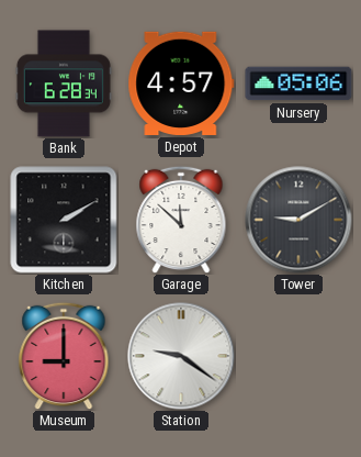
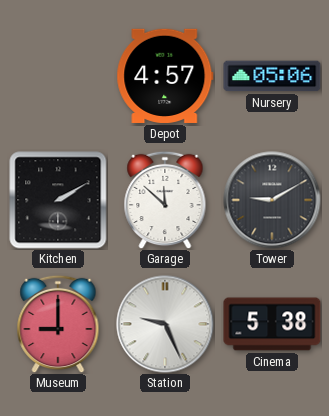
Bank: 6:28 -> none
Station: 9:21 -> 9:26
Cinema: none -> 5:38
